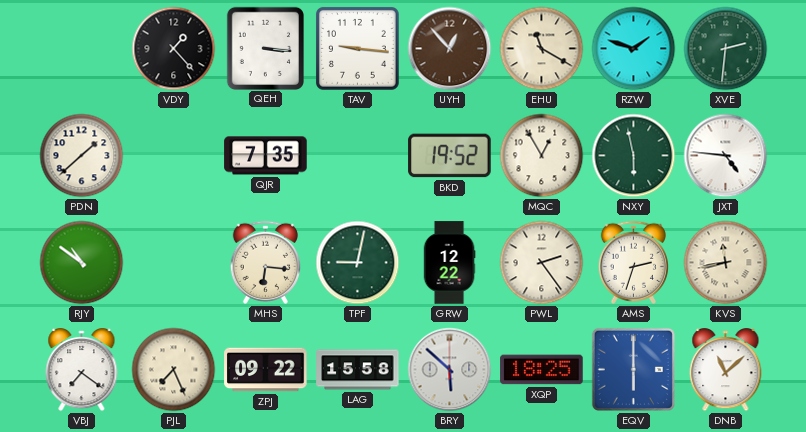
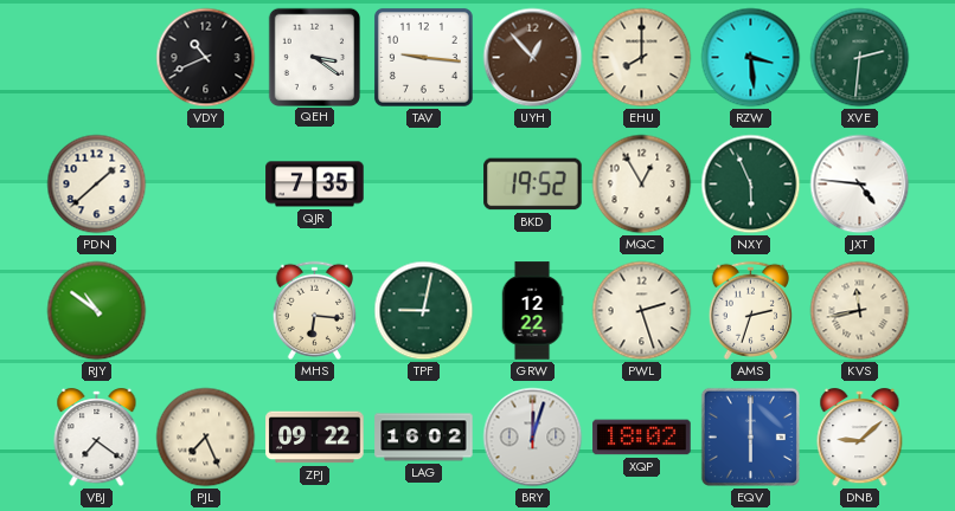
VDY: 1:23 -> 10:41
QEH: 3:16 -> 3:21
EHU: 11:20 -> 8:00
RZW: 1:48 -> 3:29
NXY: 5:58 -> 5:56
PWL: 2:24 -> 2:27
LAG: 15:58 -> 16:02
BRY: 5:52 -> 12:03
XQP: 18:25 -> 18:02
DNB: 11:08 -> 9:08
